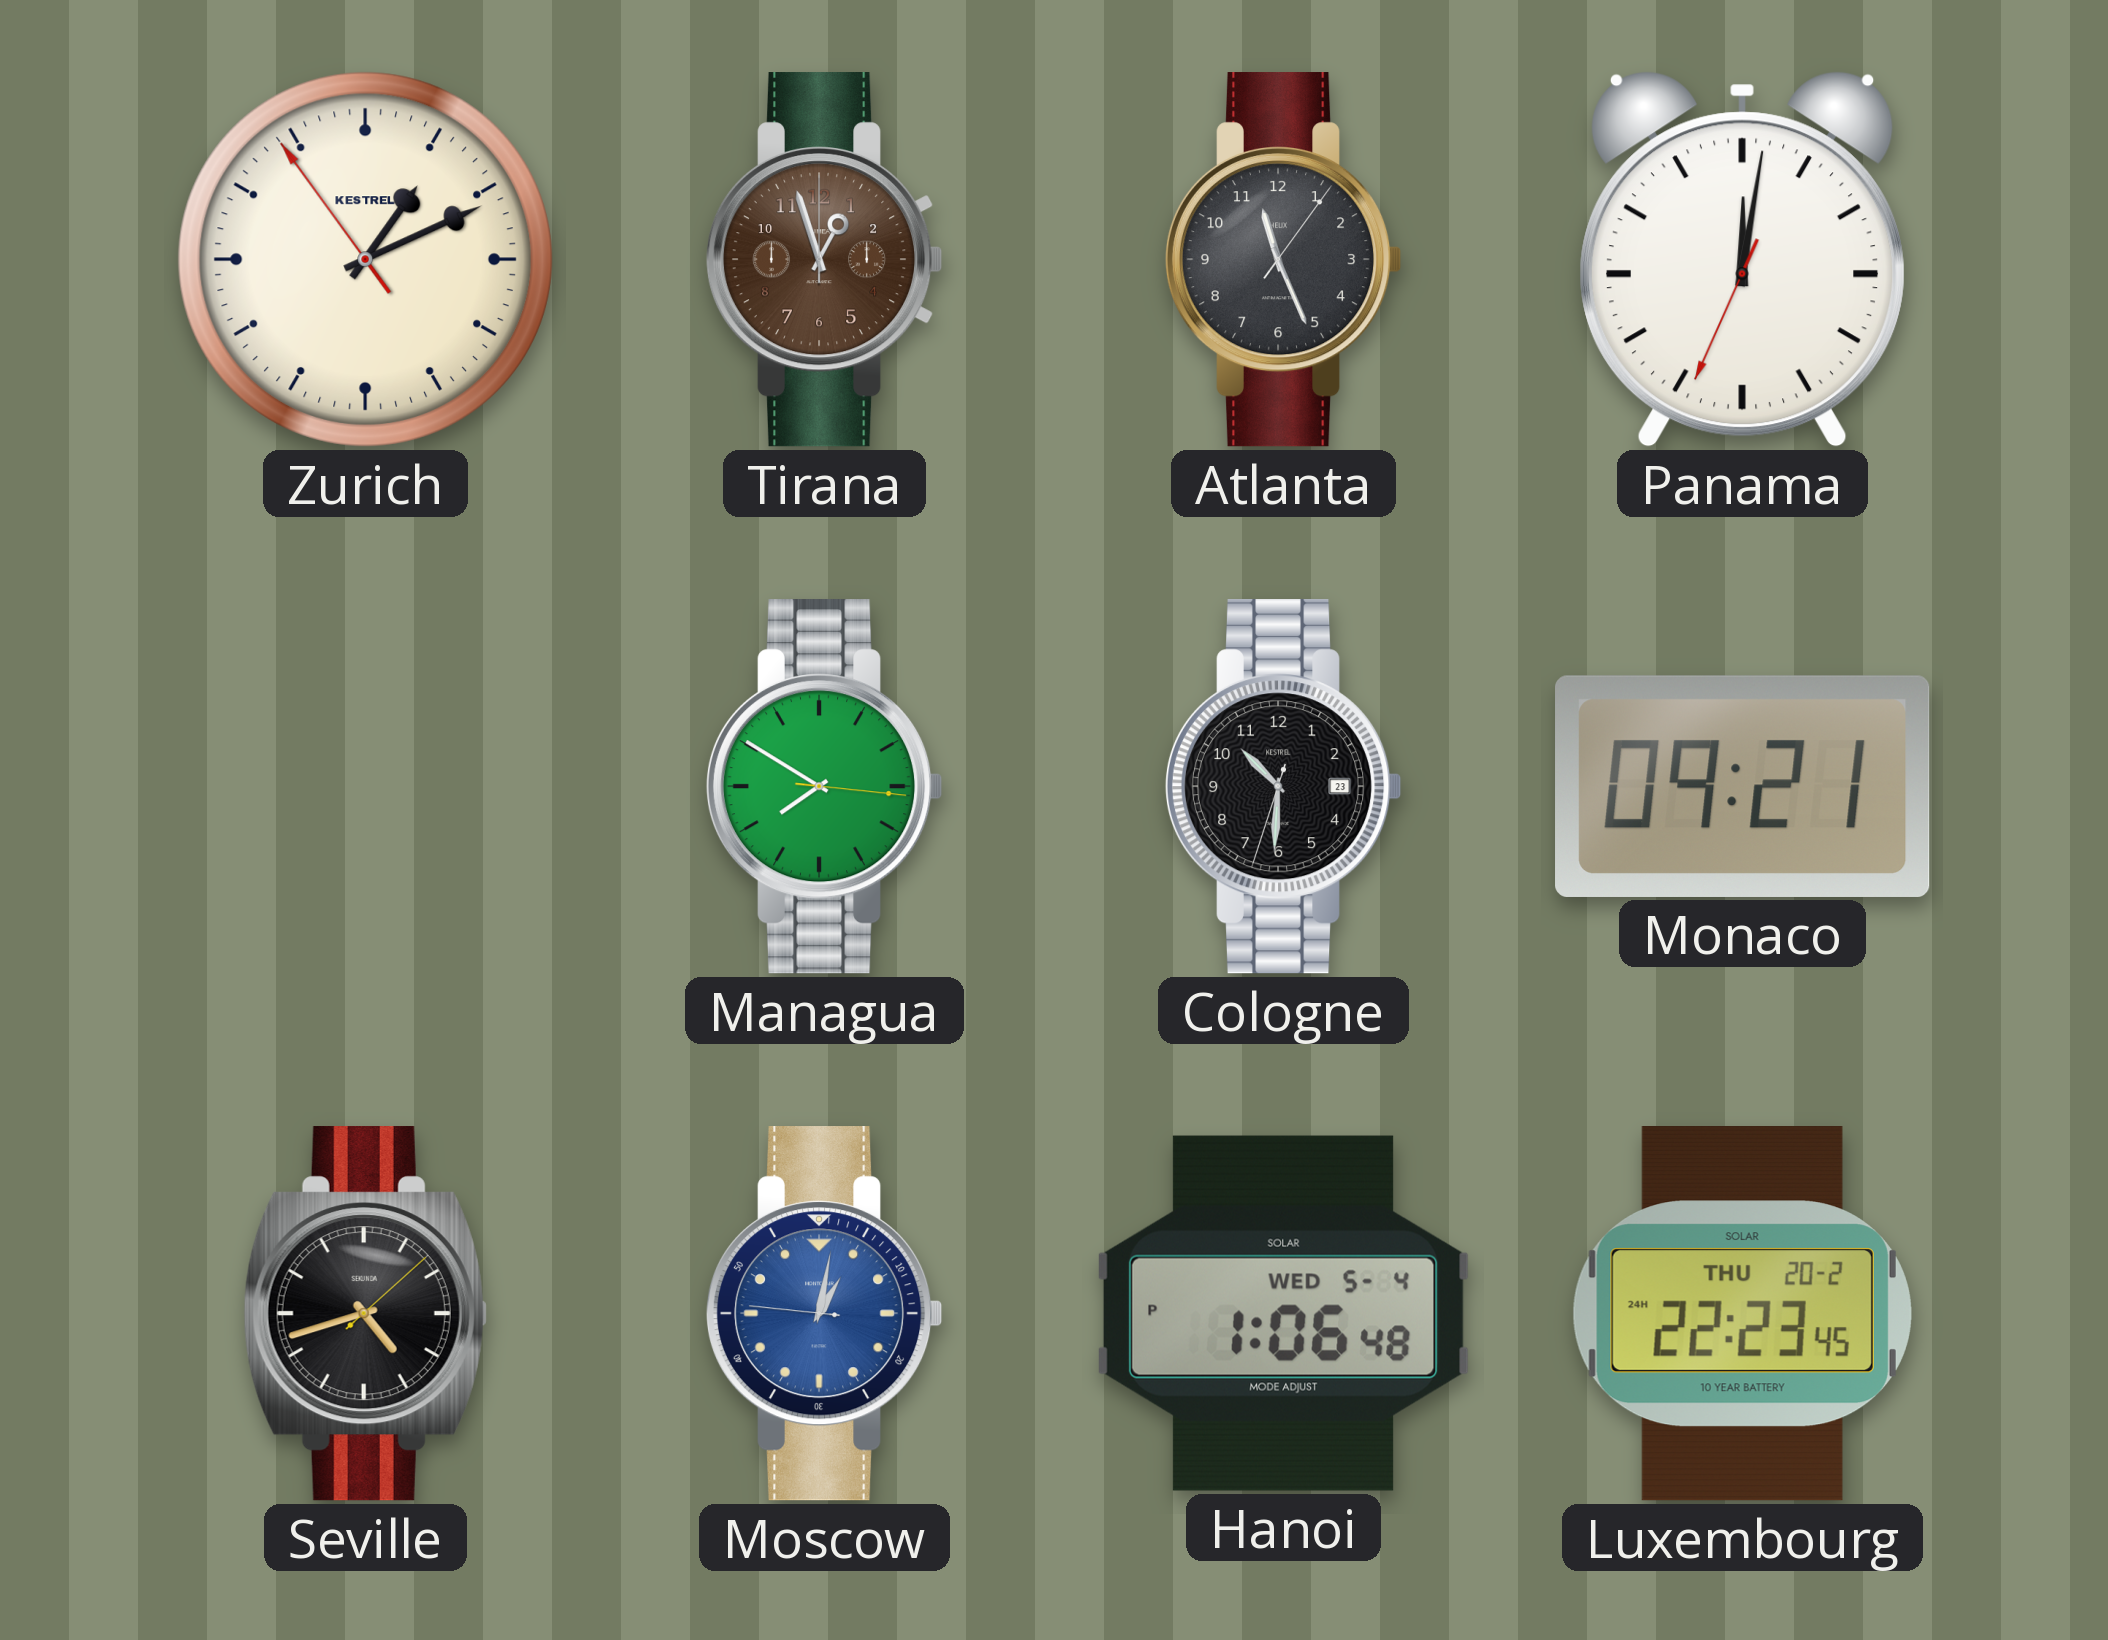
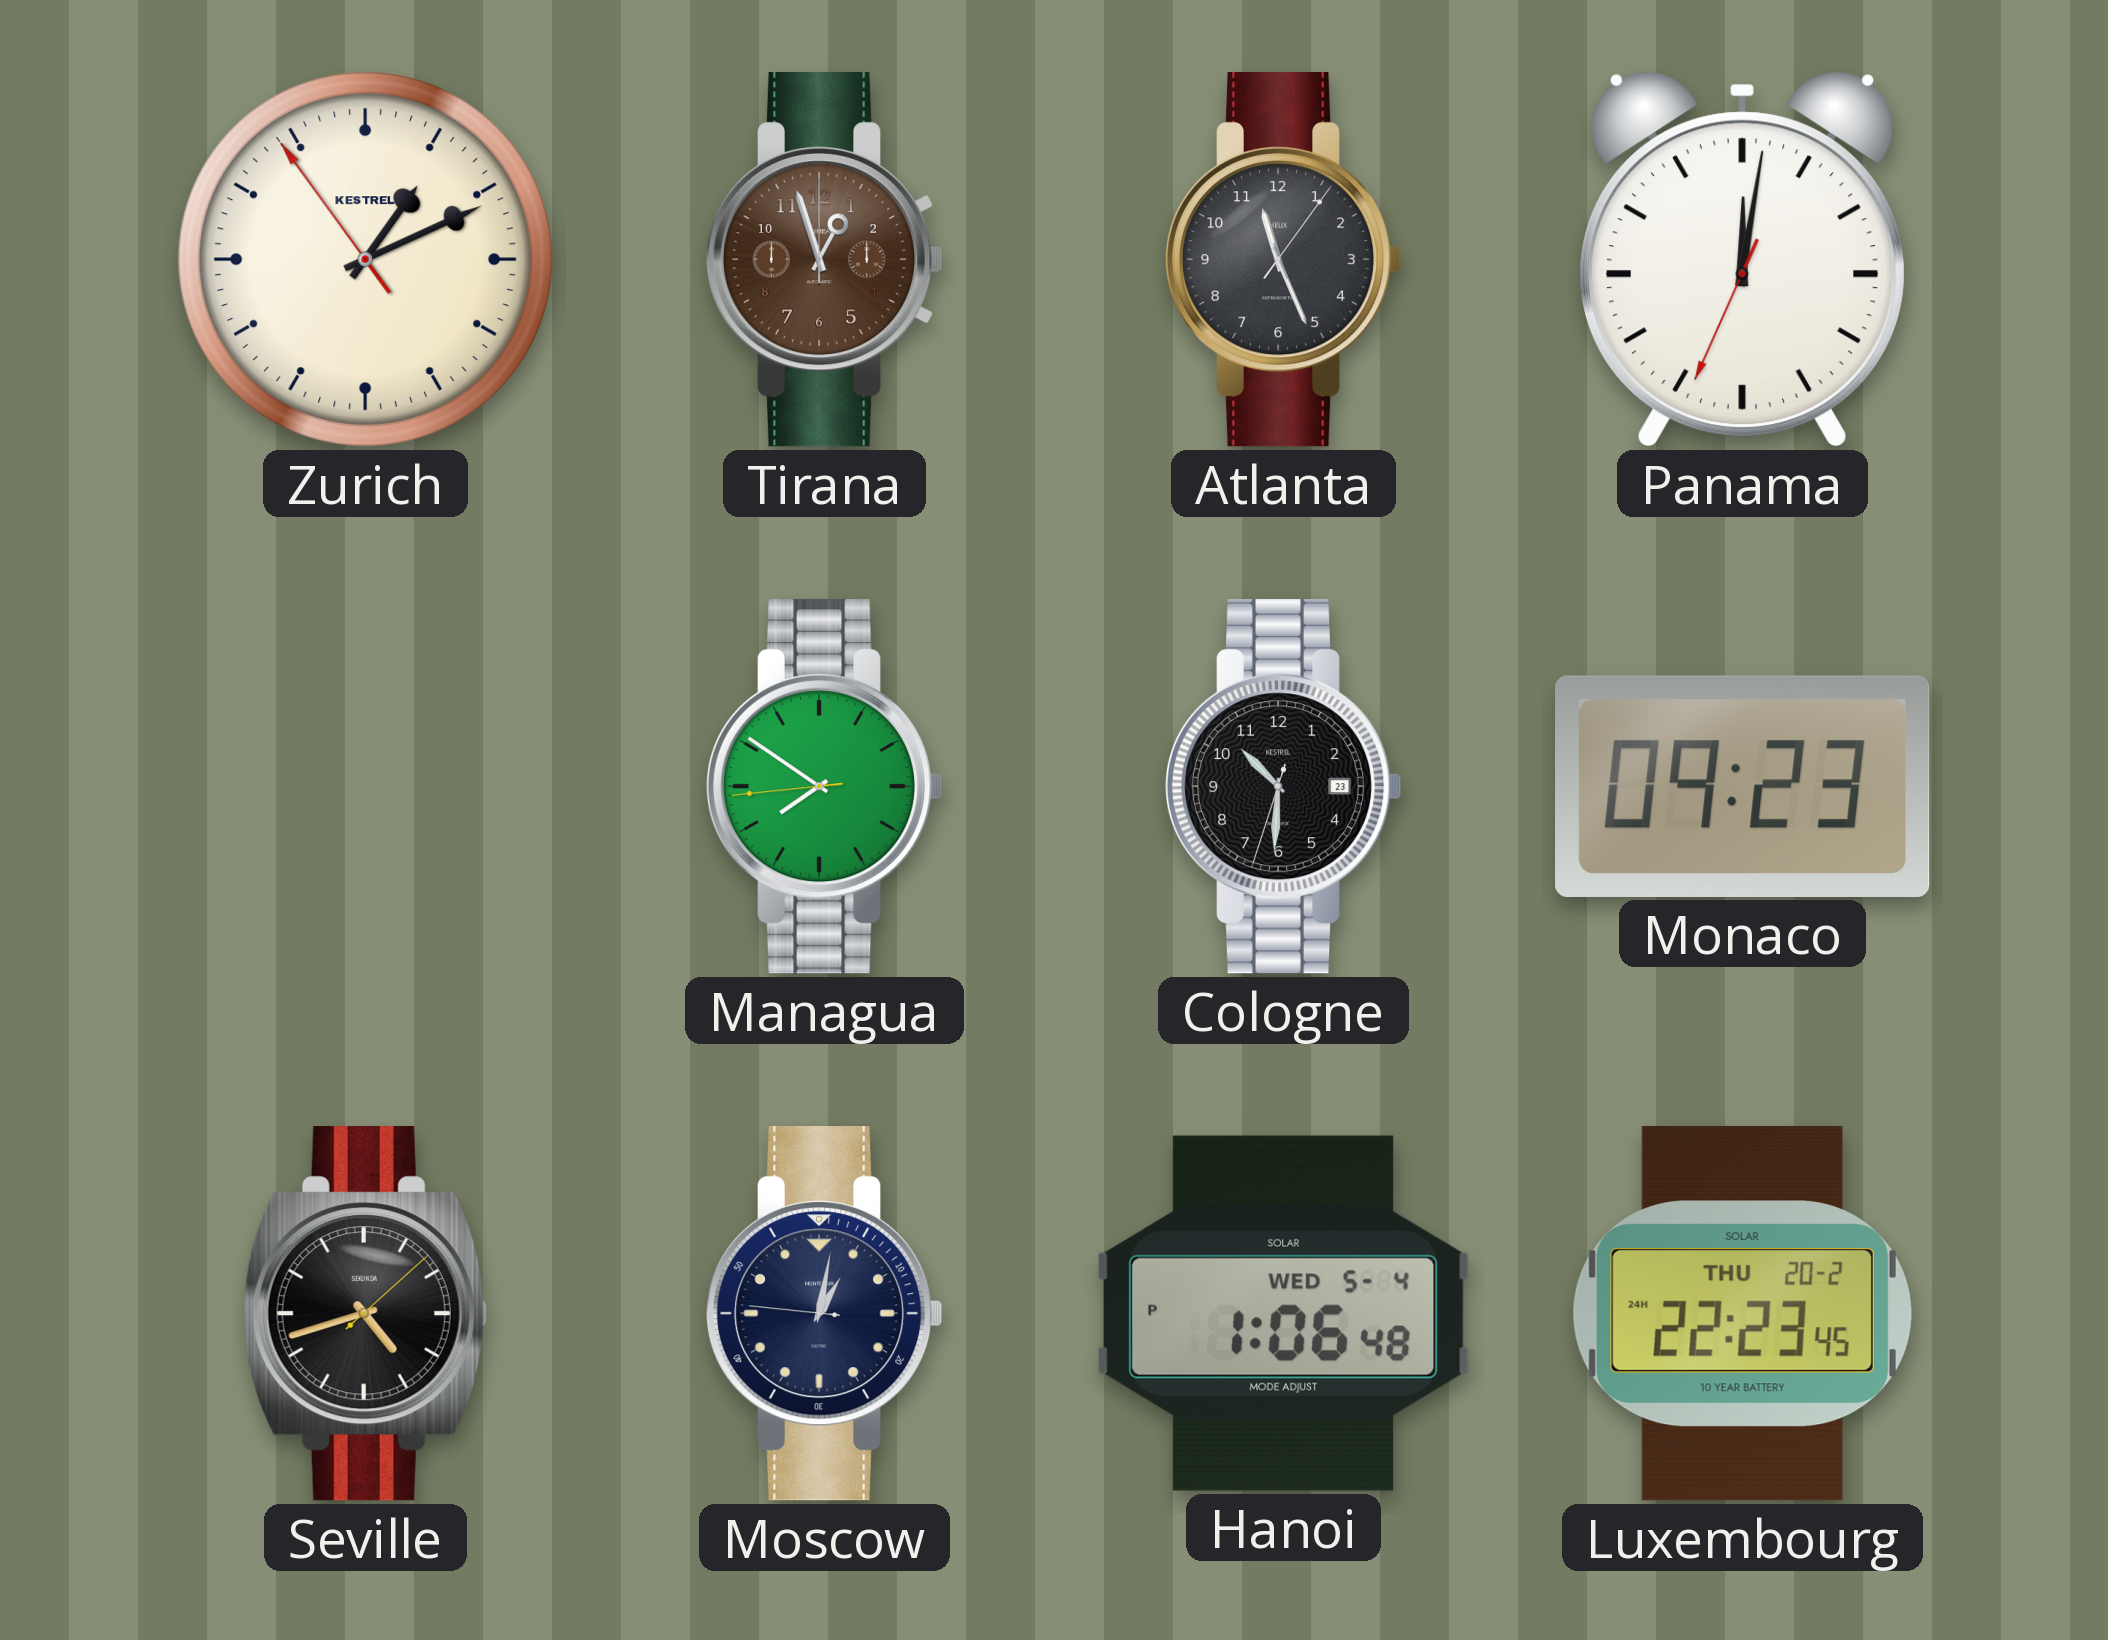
Managua: 7:50:16 -> 7:50:44
Monaco: 09:21 -> 09:23
Moscow dial: blue -> navy
